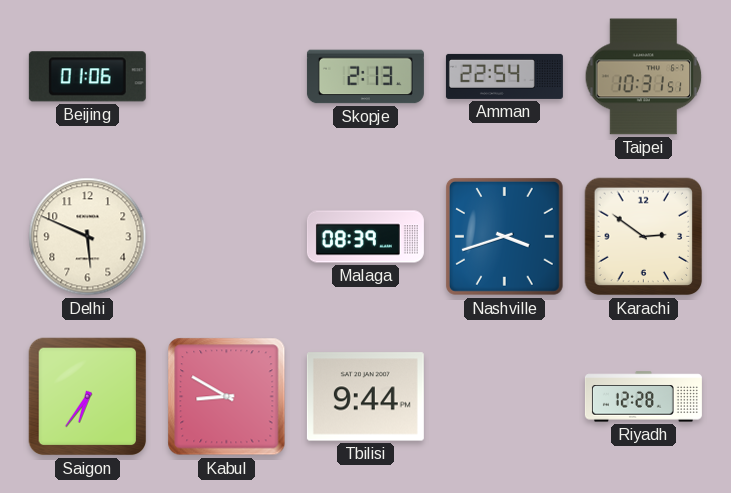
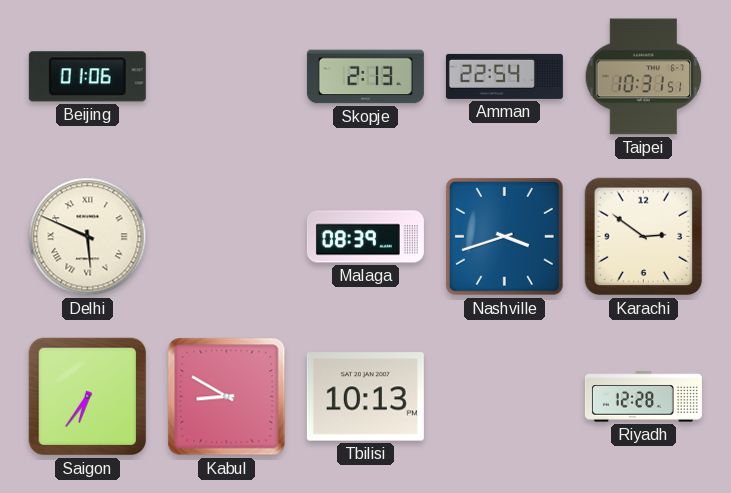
Delhi numerals: Arabic -> Roman
Tbilisi: 9:44 -> 10:13
